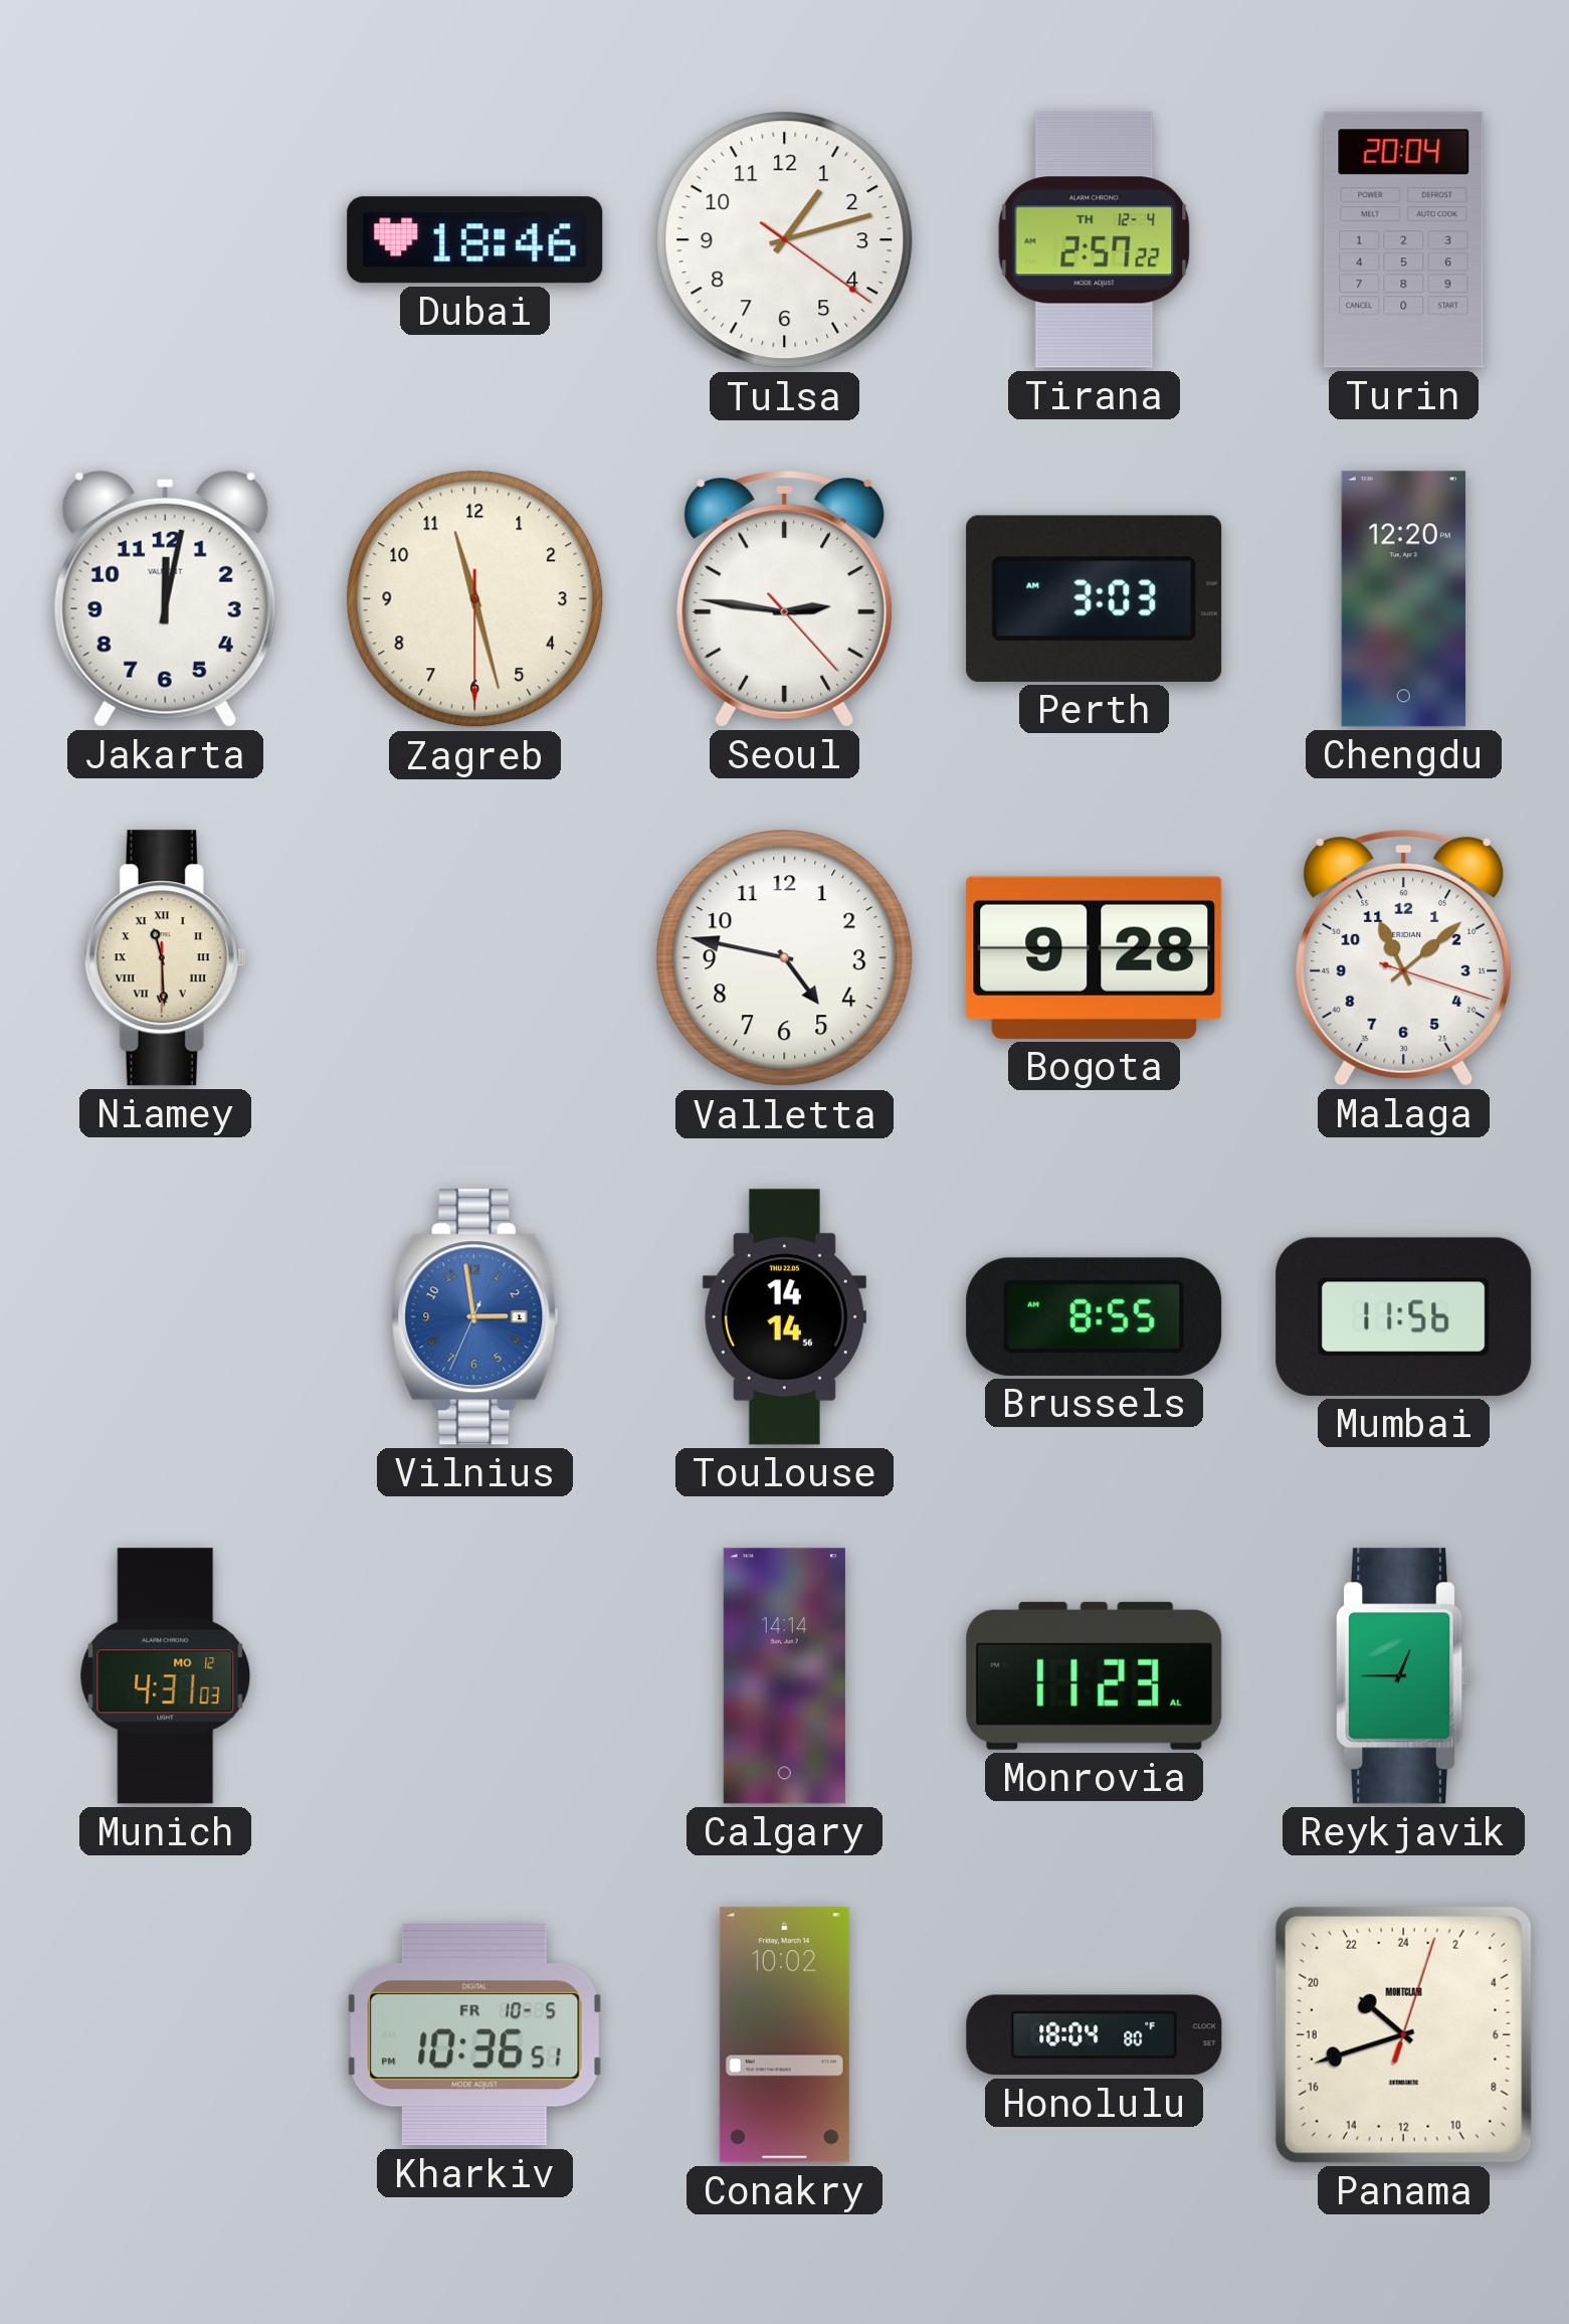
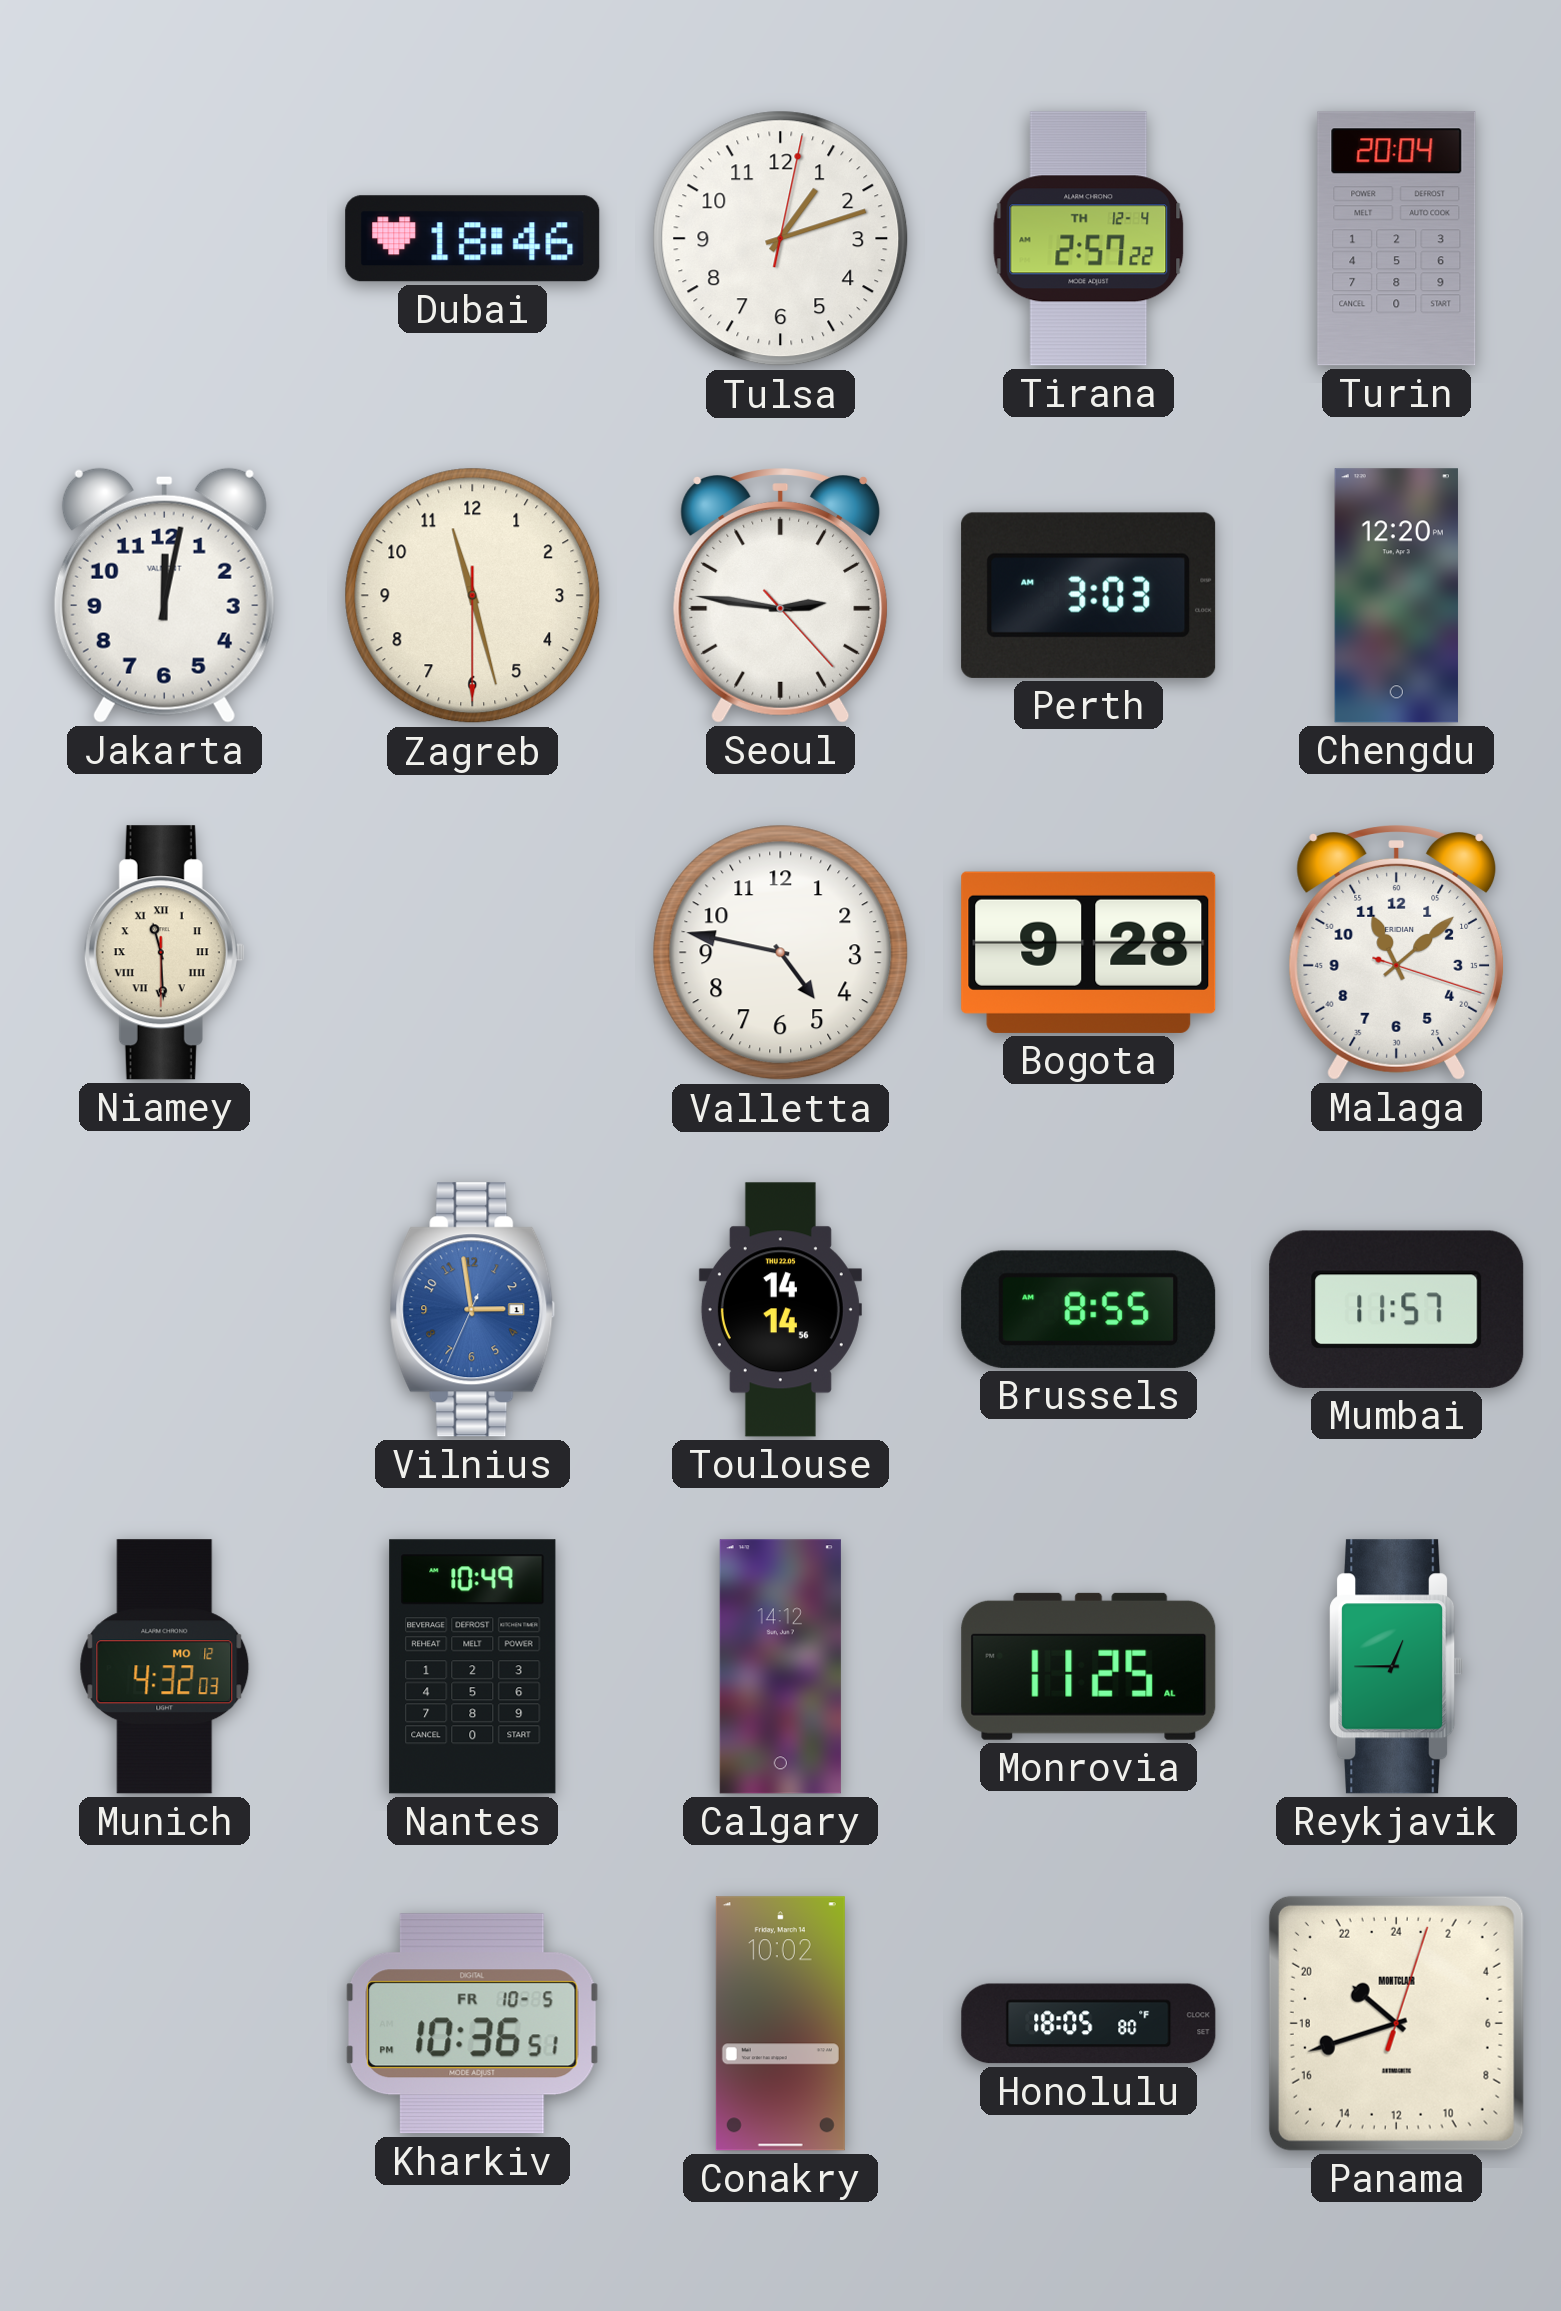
Tulsa: 1:12:21 -> 1:12:02
Mumbai: 11:56 -> 11:57
Munich: 4:31 -> 4:32
Nantes: none -> 10:49
Calgary: 14:14 -> 14:12
Monrovia: 11:23 -> 11:25
Honolulu: 18:04 -> 18:05
